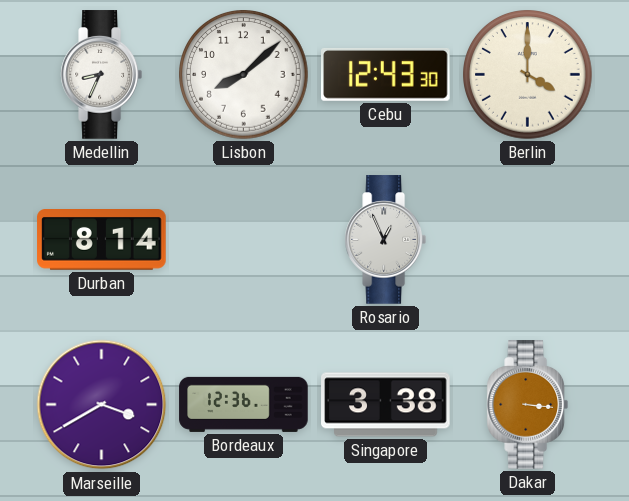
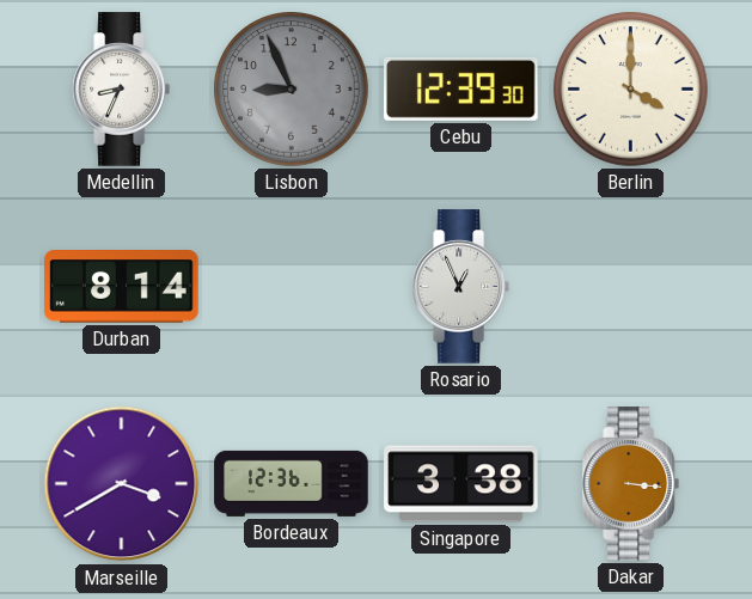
Lisbon: 8:08 -> 8:56
Lisbon dial: white -> grey
Cebu: 12:43 -> 12:39
